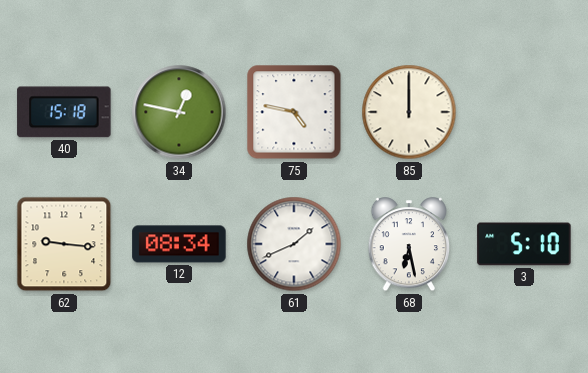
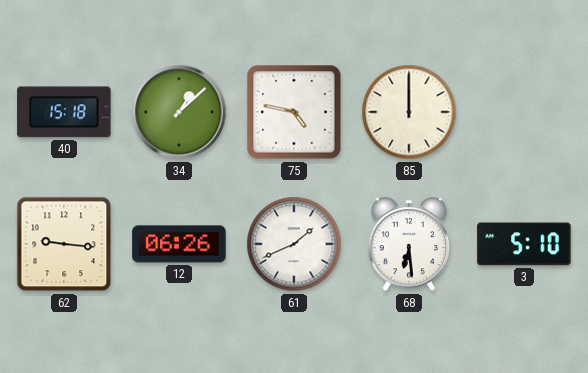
34: 12:47 -> 1:08
12: 08:34 -> 06:26
68: 6:28 -> 6:29
